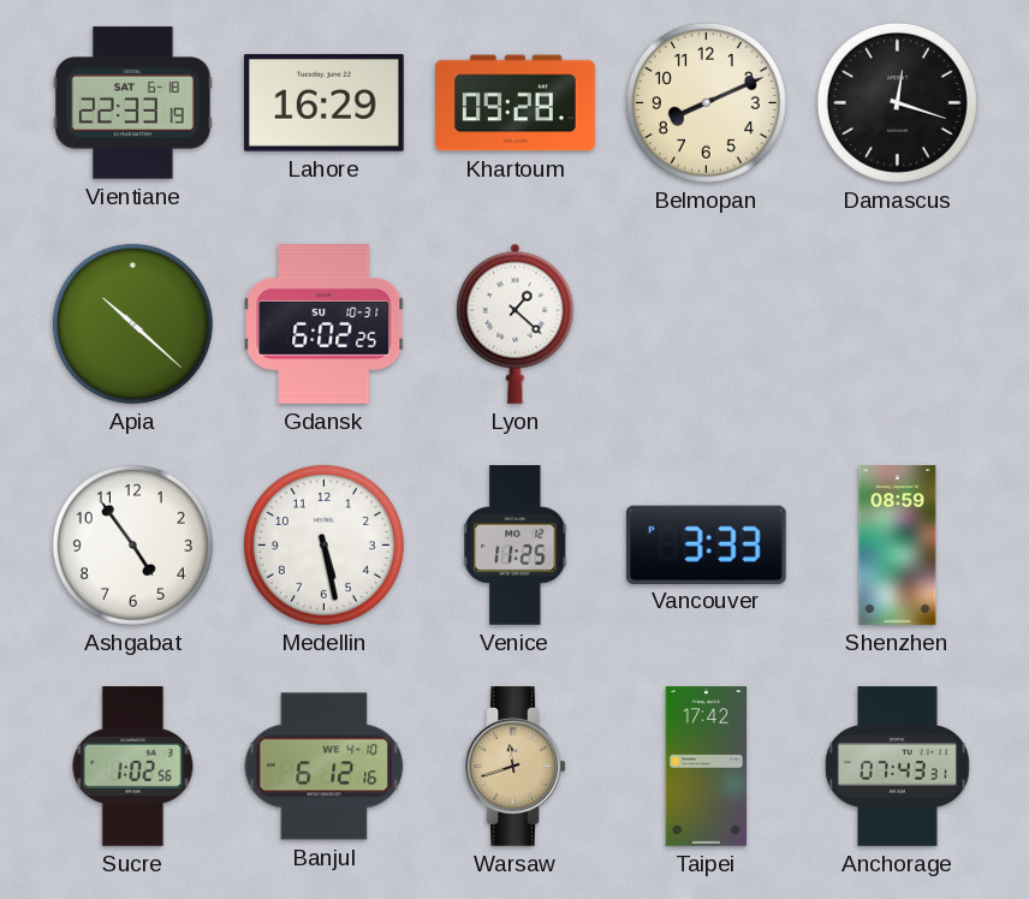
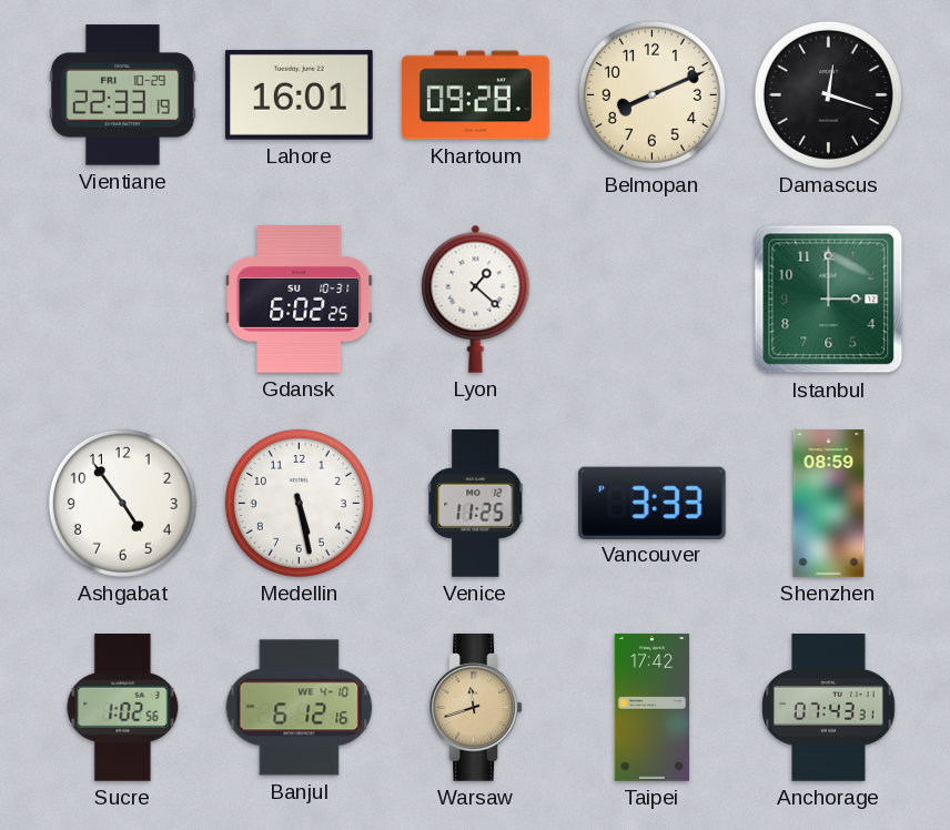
Vientiane date: SAT 6-18 -> FRI 10-29
Lahore: 16:29 -> 16:01
Apia: 10:22 -> none
Istanbul: none -> 3:00
